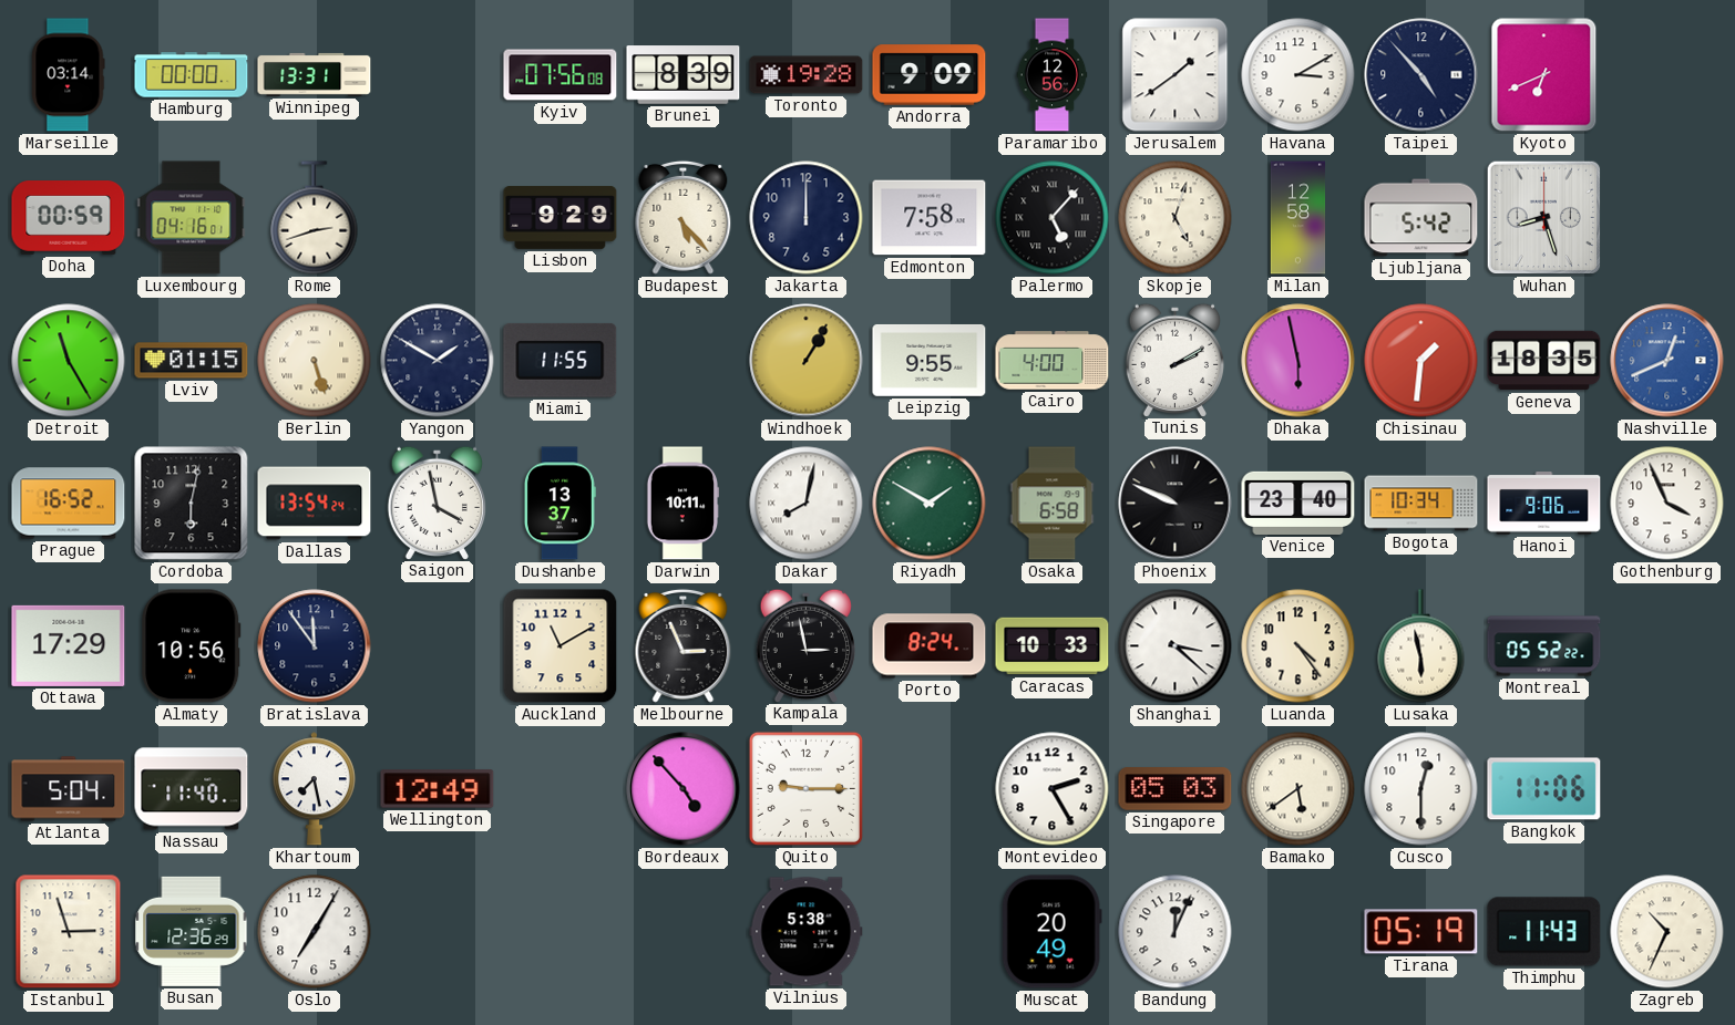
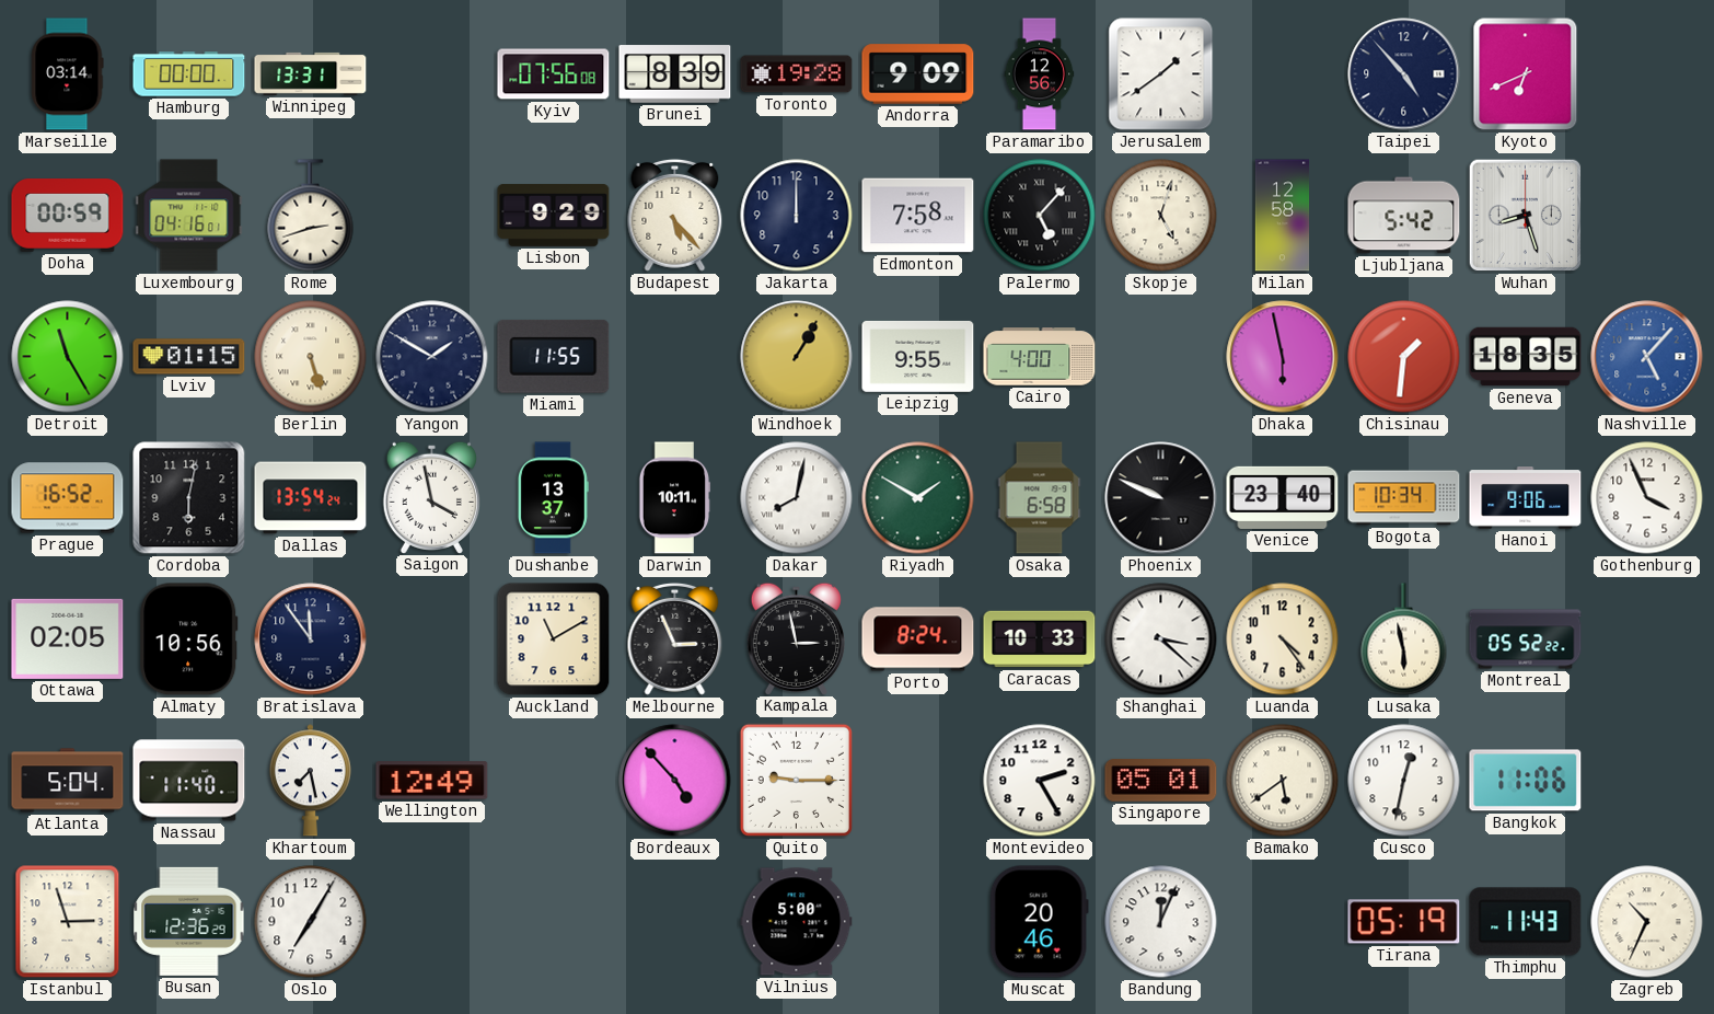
Havana: 3:10 -> none
Tunis: 2:10 -> none
Nashville: 12:41 -> 5:07
Ottawa: 17:29 -> 02:05
Singapore: 05:03 -> 05:01
Cusco: 12:30 -> 12:32
Vilnius: 5:38 -> 5:00
Muscat: 20:49 -> 20:46
